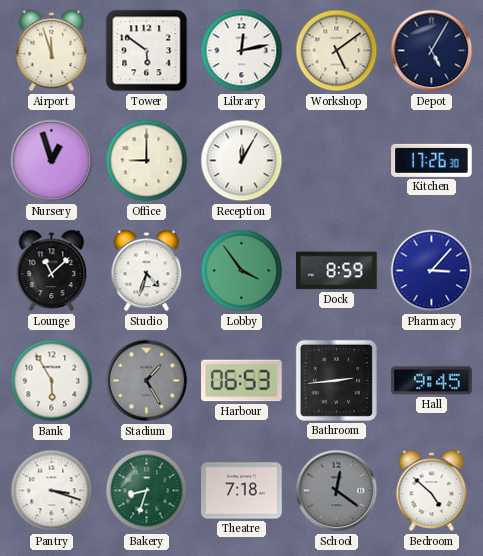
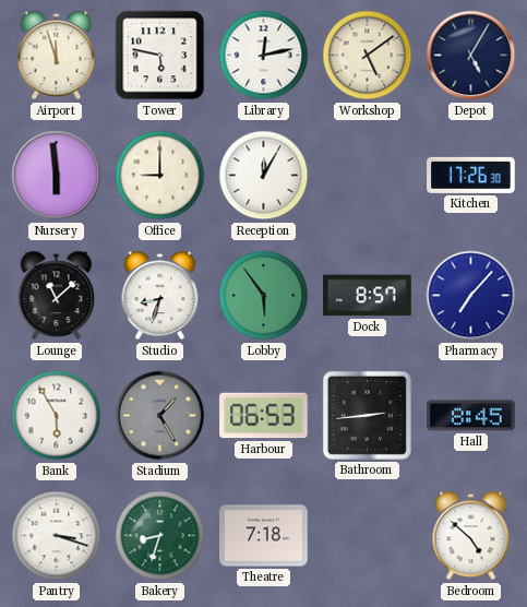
Tower: 5:51 -> 5:47
Nursery: 12:57 -> 5:59
Studio: 4:33 -> 8:33
Lobby: 3:54 -> 5:54
Dock: 8:59 -> 8:57
Pharmacy: 3:07 -> 7:07
Hall: 9:45 -> 8:45
School: 12:21 -> none
